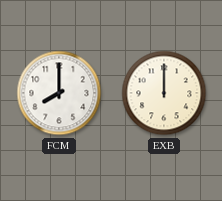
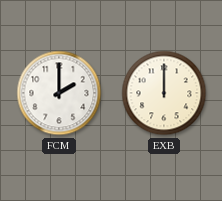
FCM: 8:00 -> 2:00
